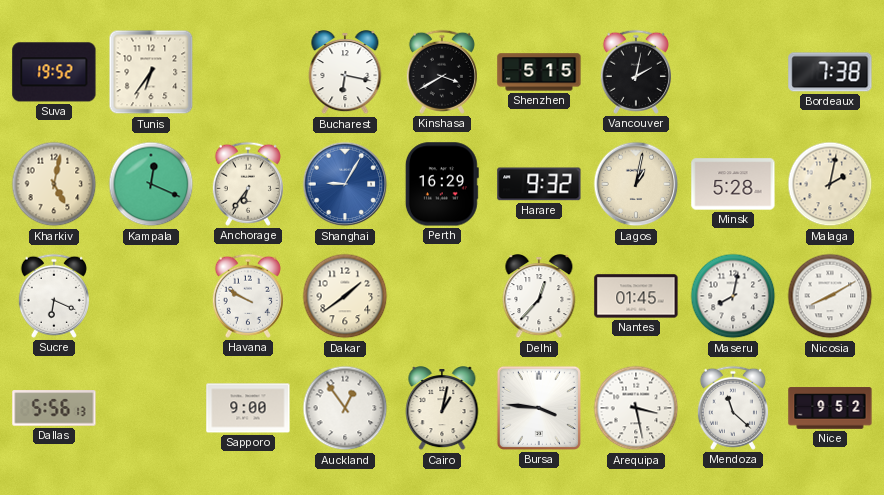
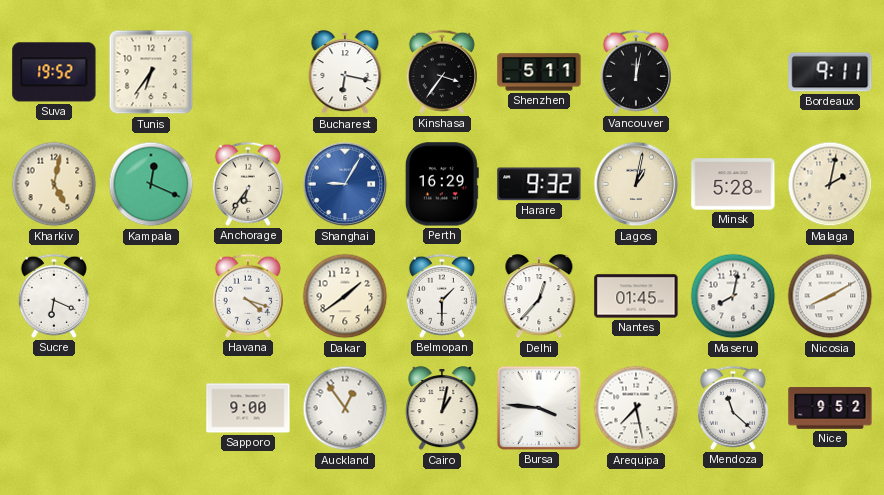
Kinshasa: 3:40 -> 3:36
Shenzhen: 5:15 -> 5:11
Vancouver: 2:02 -> 12:02
Bordeaux: 7:38 -> 9:11
Havana: 9:50 -> 4:18
Belmopan: none -> 1:30
Dallas: 5:56 -> none
Arequipa: 3:28 -> 7:28
